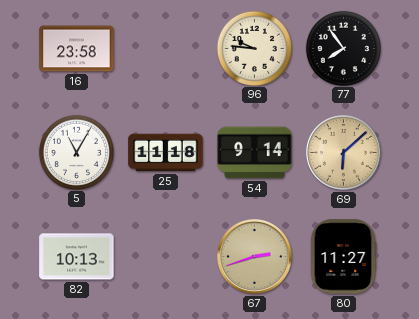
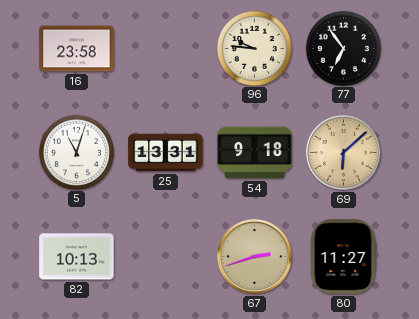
77: 7:54 -> 6:54
5: 11:05 -> 11:03
25: 11:18 -> 13:31
54: 9:14 -> 9:18
